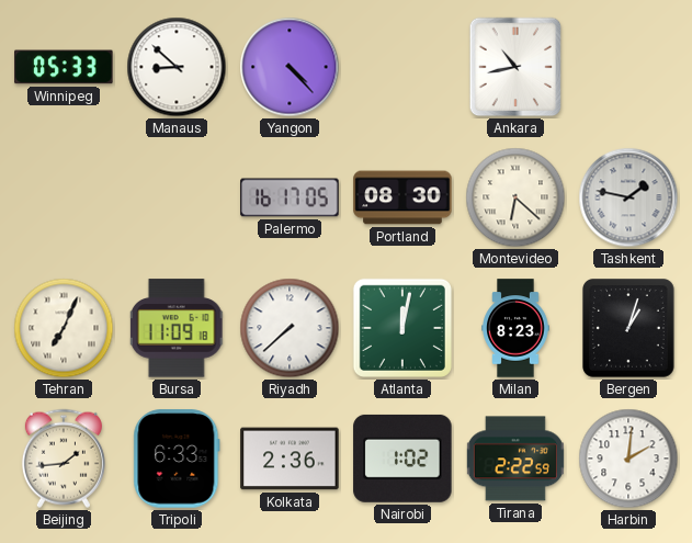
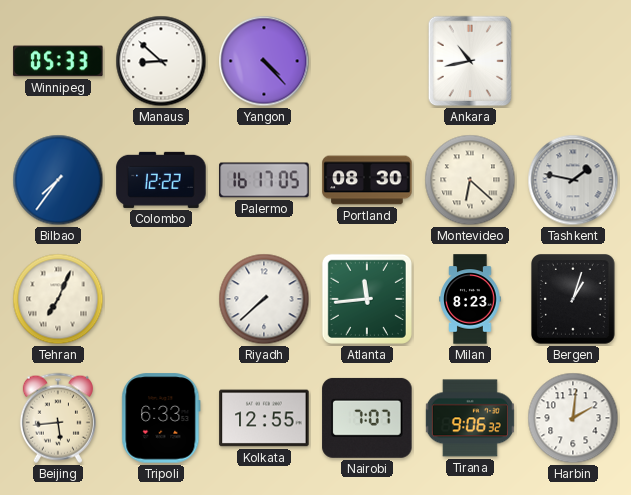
Bilbao: none -> 7:36
Colombo: none -> 12:22
Bursa: 11:09 -> none
Atlanta: 12:02 -> 11:44
Beijing: 1:44 -> 5:44
Kolkata: 2:36 -> 12:55
Nairobi: 1:02 -> 7:07
Tirana: 2:22 -> 9:06
